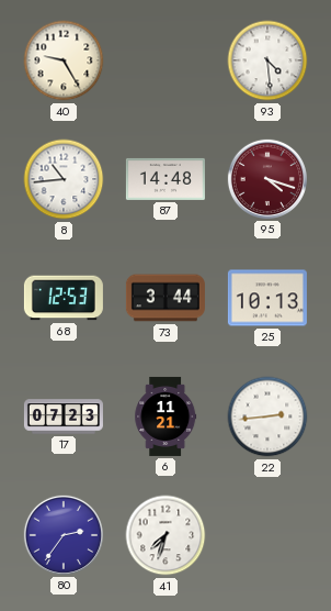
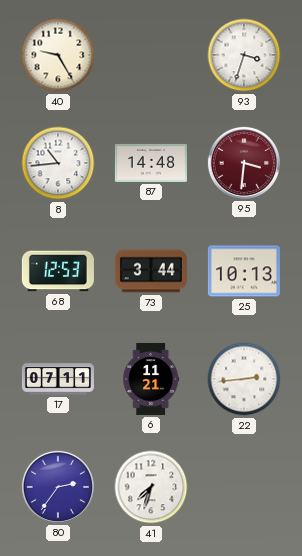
93: 4:29 -> 3:33
95: 4:18 -> 3:31
17: 07:23 -> 07:11
